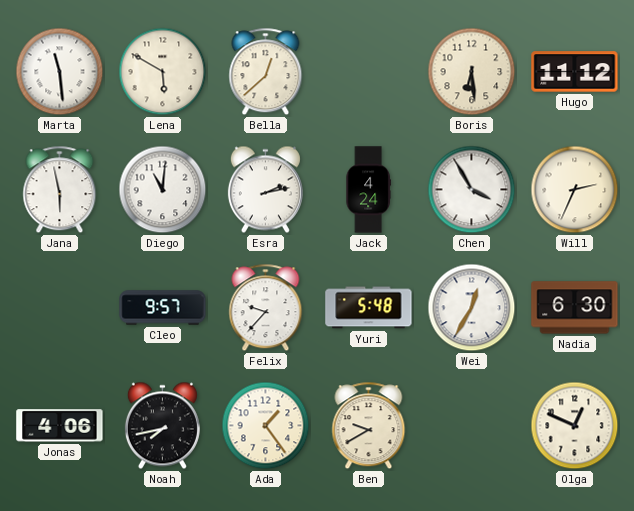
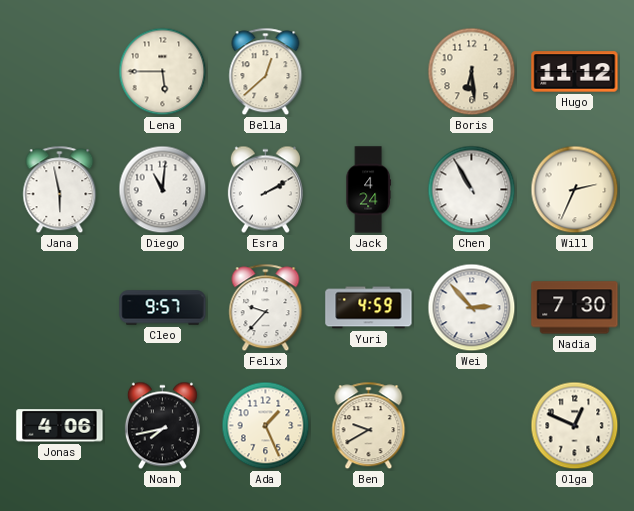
Marta: 11:29 -> none
Lena: 5:50 -> 5:45
Esra: 2:13 -> 2:10
Chen: 3:55 -> 10:55
Yuri: 5:48 -> 4:59
Wei: 12:35 -> 2:53
Nadia: 6:30 -> 7:30
Ada: 1:24 -> 1:26
